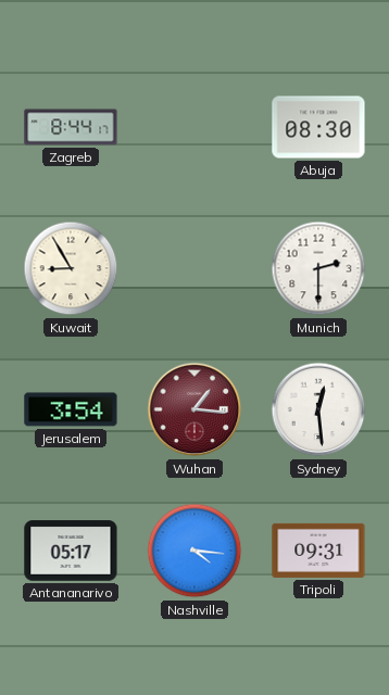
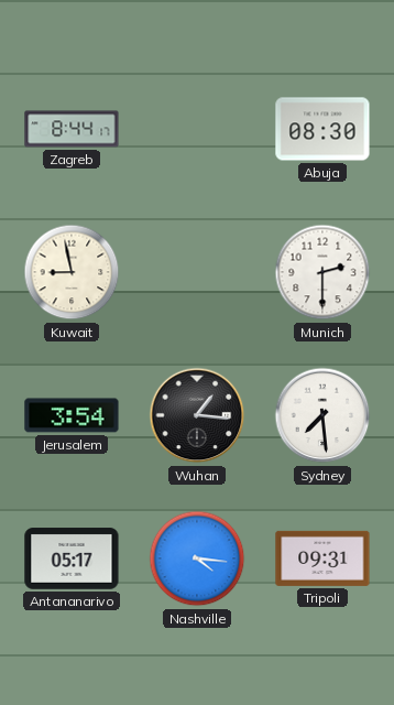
Kuwait: 8:55 -> 8:58
Wuhan dial: burgundy -> black
Sydney: 12:29 -> 7:29
